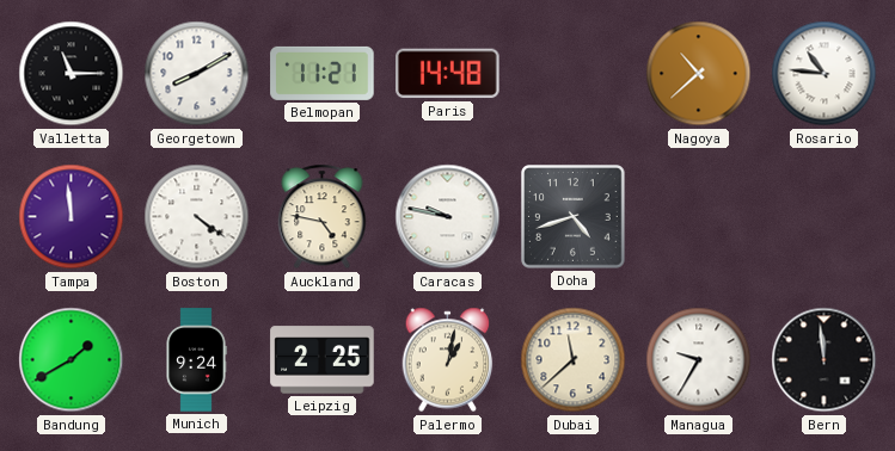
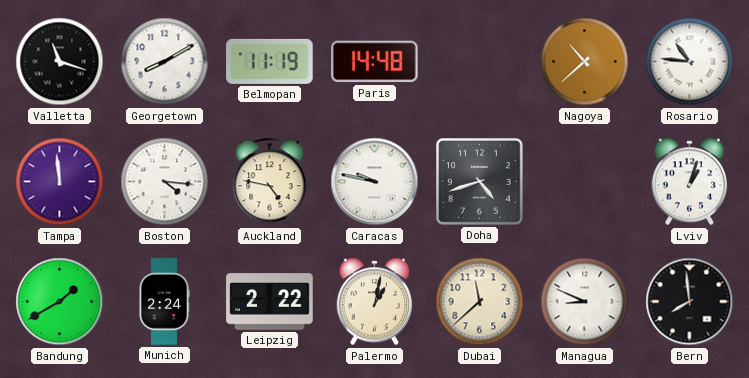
Valletta: 11:15 -> 11:18
Belmopan: 11:21 -> 11:19
Boston: 4:21 -> 4:16
Lviv: none -> 1:03
Munich: 9:24 -> 2:24
Leipzig: 2:25 -> 2:22
Managua: 9:35 -> 8:49
Bern: 11:59 -> 7:59
